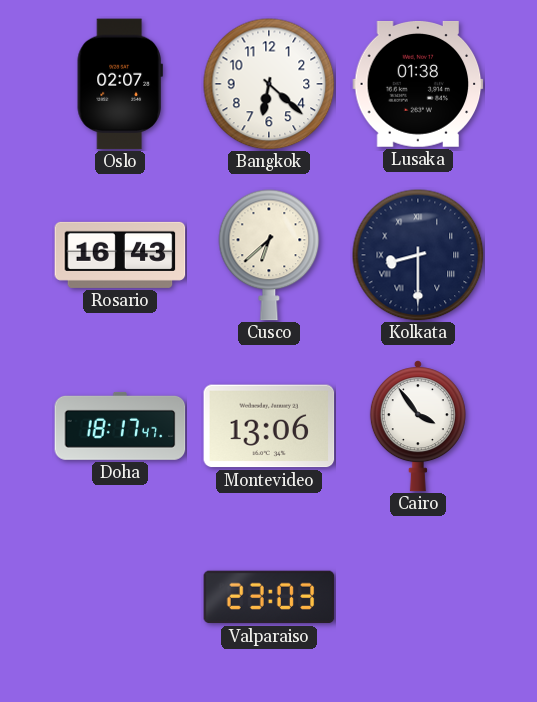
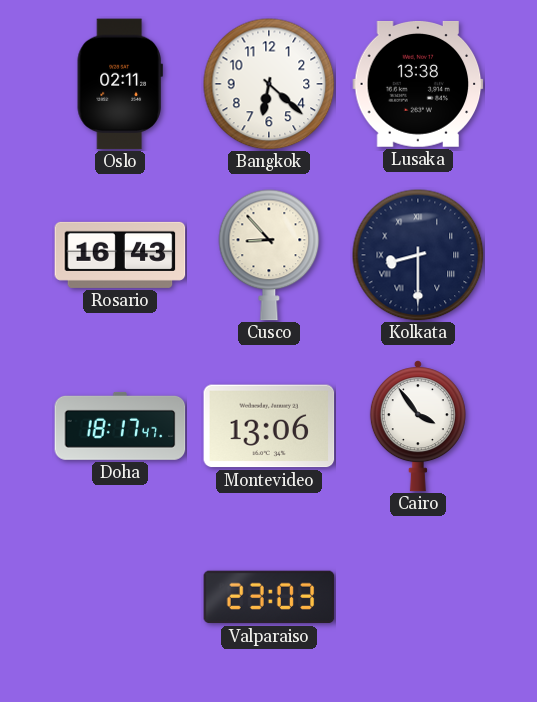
Oslo: 02:07 -> 02:11
Lusaka: 01:38 -> 13:38
Cusco: 6:38 -> 8:53
